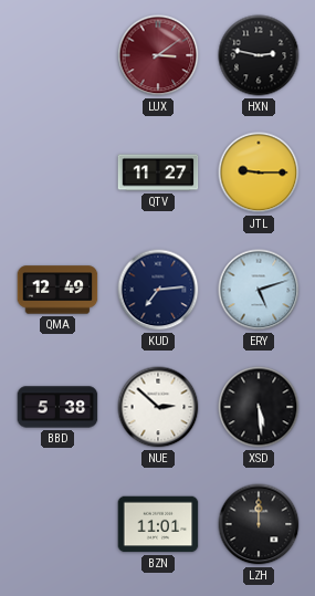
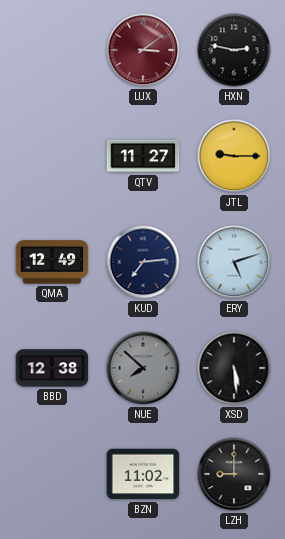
BBD: 5:38 -> 12:38
NUE: 2:52 -> 7:52
NUE dial: white -> grey
BZN: 11:01 -> 11:02
LZH: 12:00 -> 9:00
